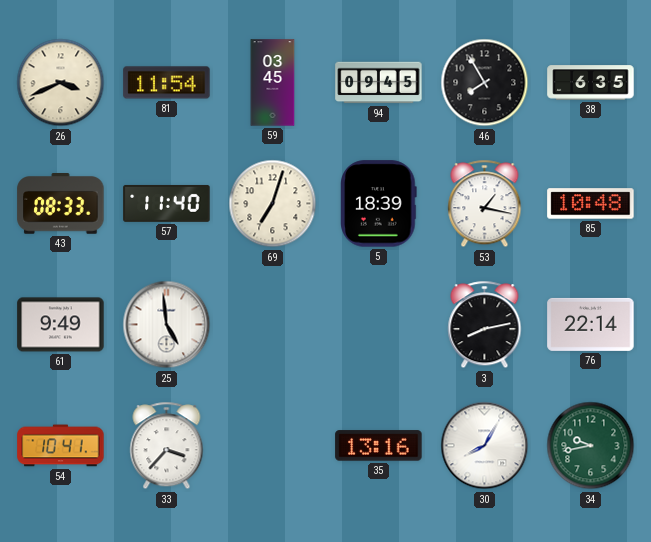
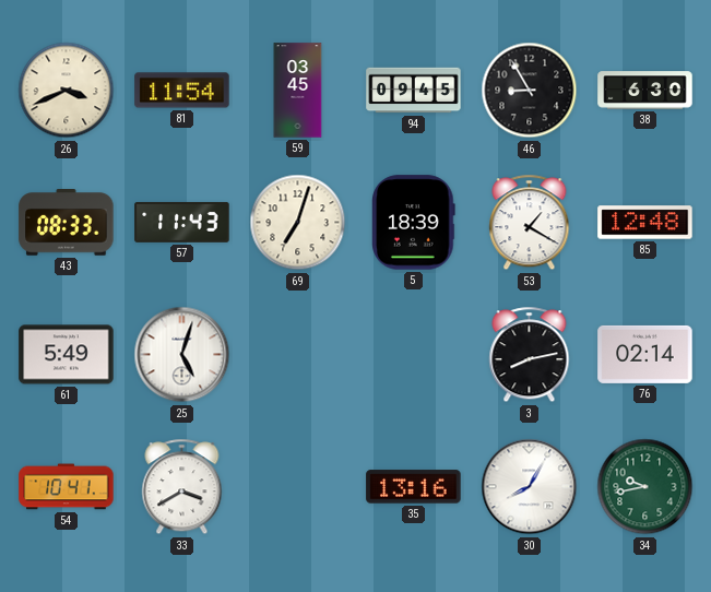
46: 7:55 -> 8:55
38: 6:35 -> 6:30
57: 11:40 -> 11:43
53: 1:17 -> 1:20
85: 10:48 -> 12:48
61: 9:49 -> 5:49
25: 4:59 -> 5:03
76: 22:14 -> 02:14
33: 3:37 -> 3:40
